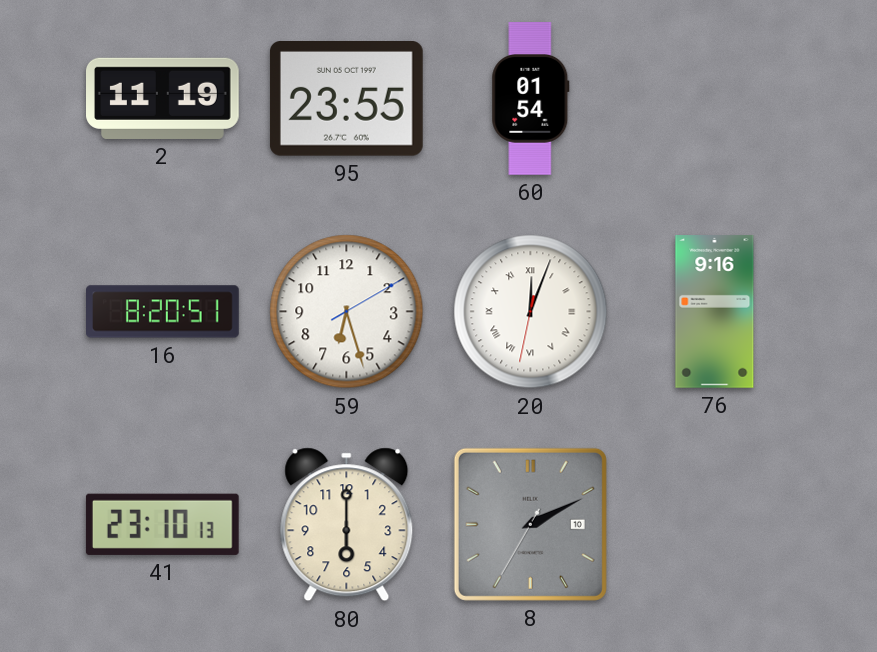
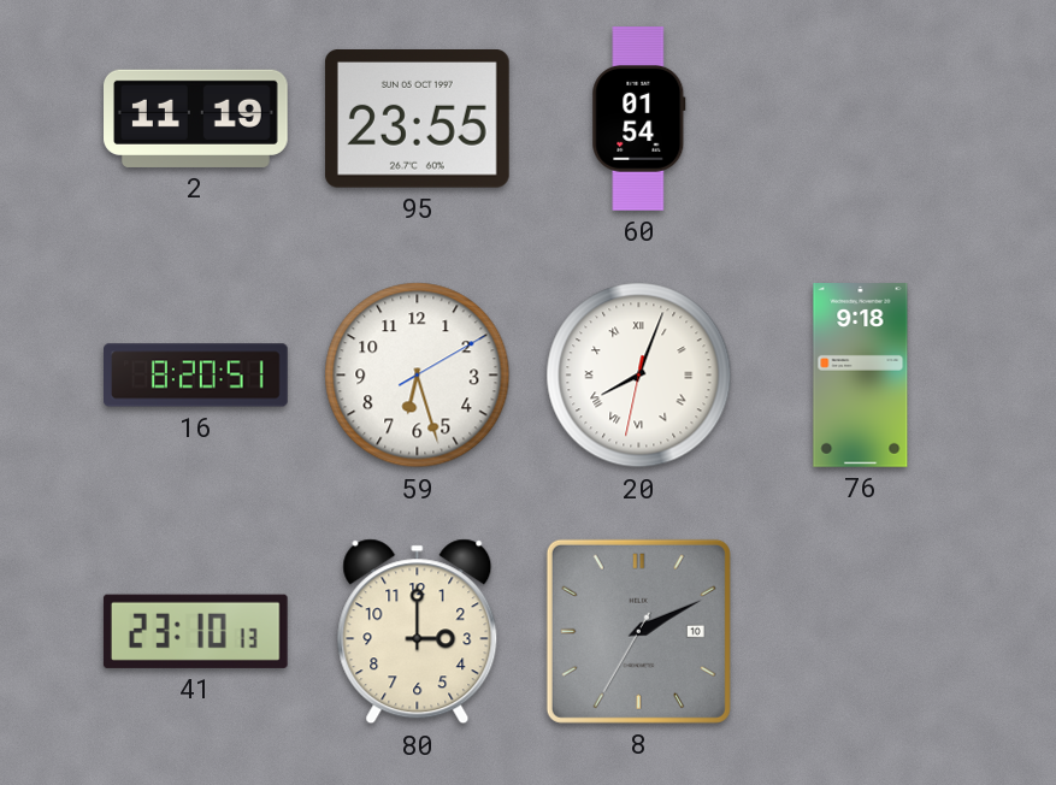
20: 12:03 -> 8:03
76: 9:16 -> 9:18
80: 6:00 -> 3:00
